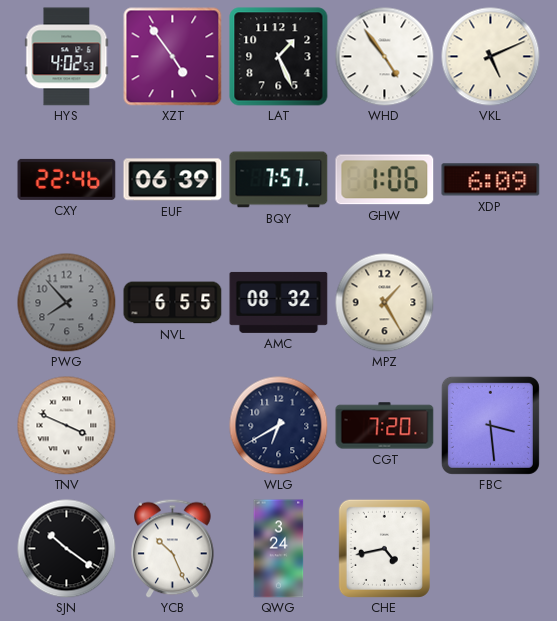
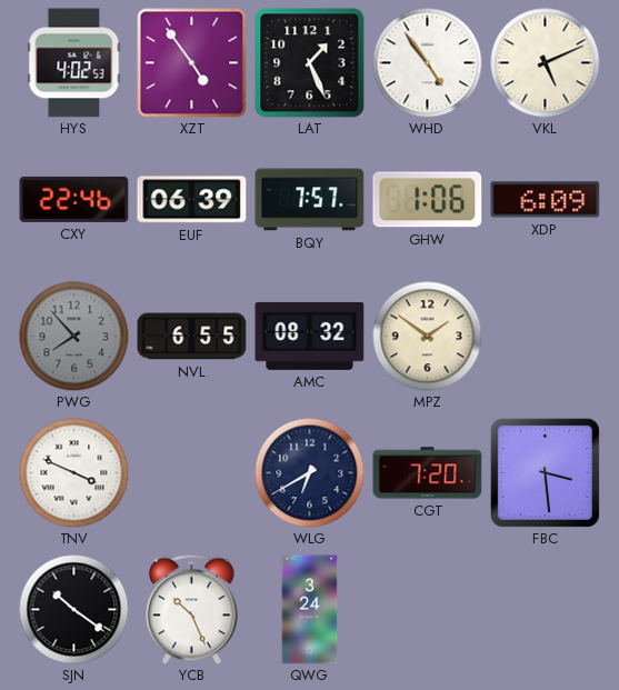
MPZ: 1:25 -> 1:51
CHE: 4:43 -> none
